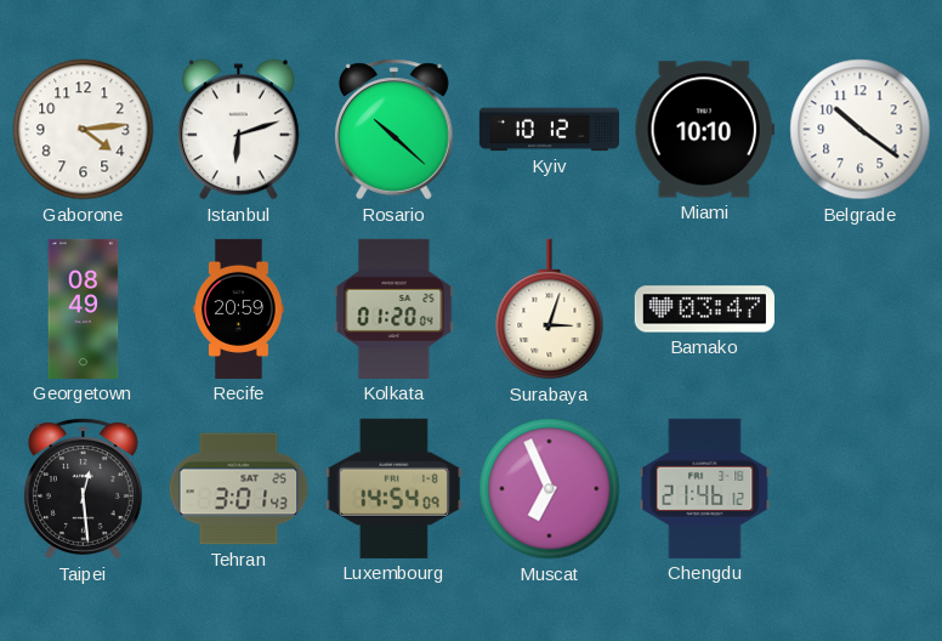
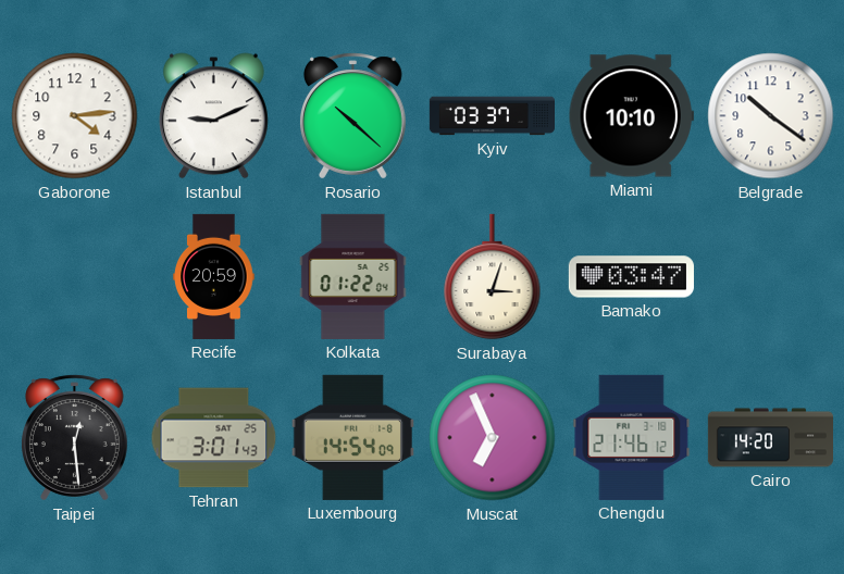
Istanbul: 6:12 -> 9:11
Kyiv: 10:12 -> 03:37
Georgetown: 08:49 -> none
Kolkata: 01:20 -> 01:22
Cairo: none -> 14:20
